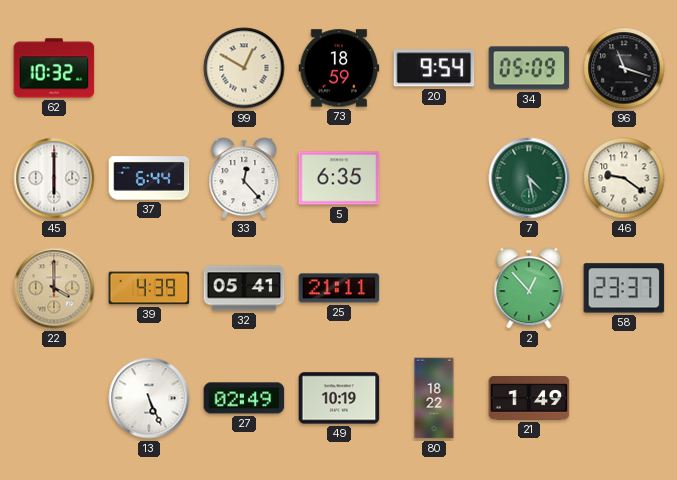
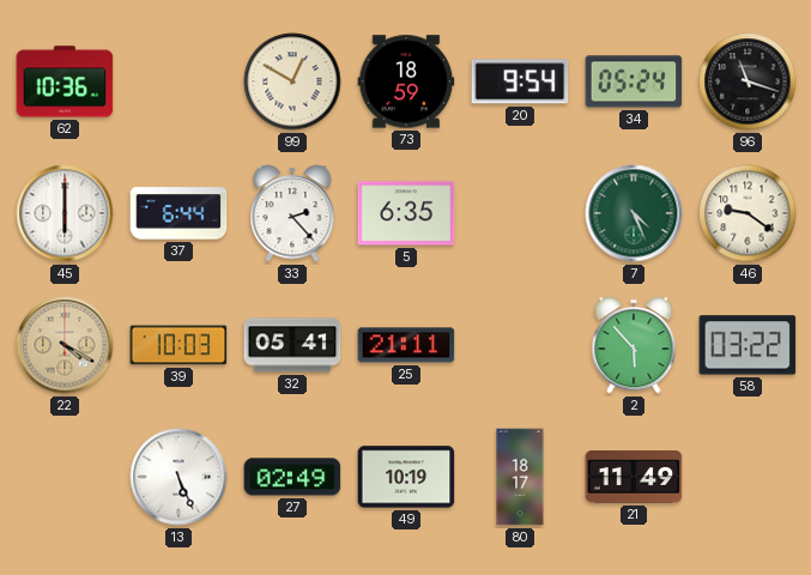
62: 10:32 -> 10:36
34: 05:09 -> 05:24
33: 12:23 -> 2:23
7: 4:28 -> 4:26
22: 4:00 -> 4:20
39: 4:39 -> 10:03
2: 12:53 -> 5:53
58: 23:37 -> 03:22
80: 18:22 -> 18:17
21: 1:49 -> 11:49
